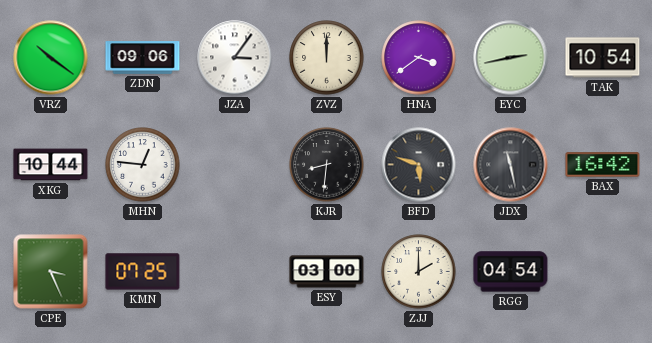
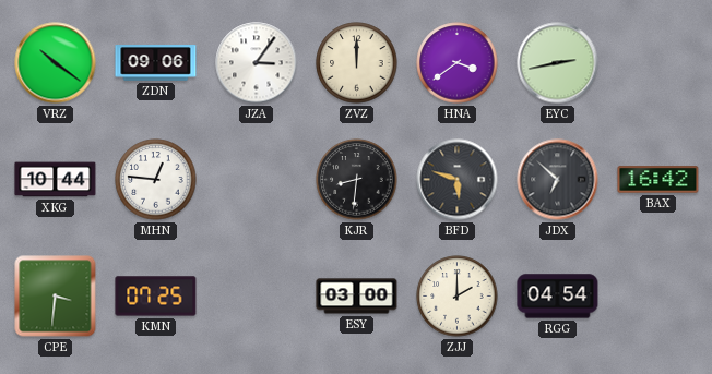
TAK: 10:54 -> none
JDX: 11:28 -> 6:52
CPE: 3:26 -> 3:31
